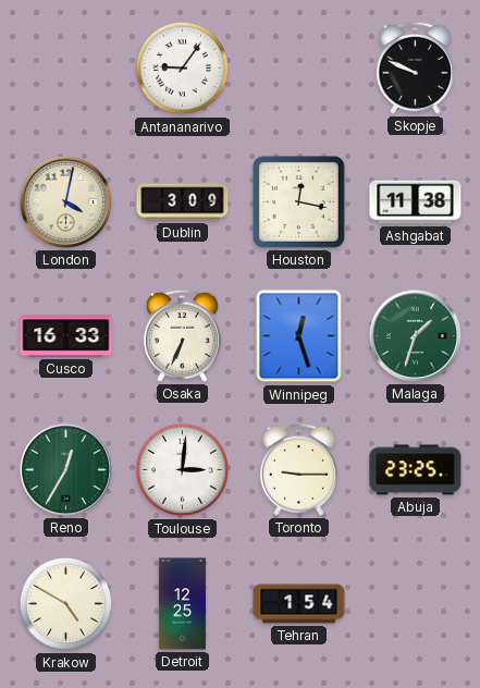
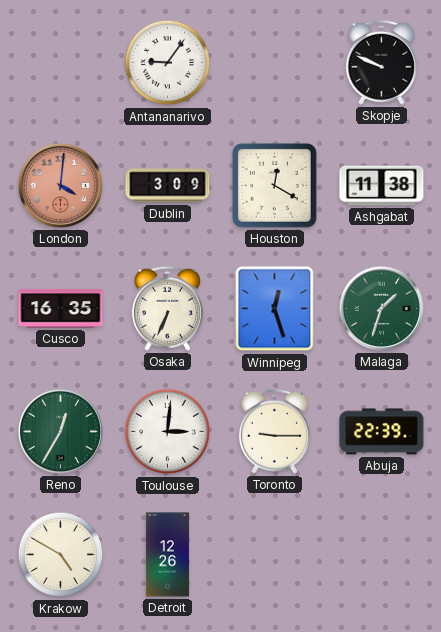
London: 4:02 -> 4:01
London dial: cream -> salmon
Houston: 12:17 -> 12:20
Cusco: 16:33 -> 16:35
Abuja: 23:25 -> 22:39
Detroit: 12:25 -> 12:26
Tehran: 1:54 -> none
